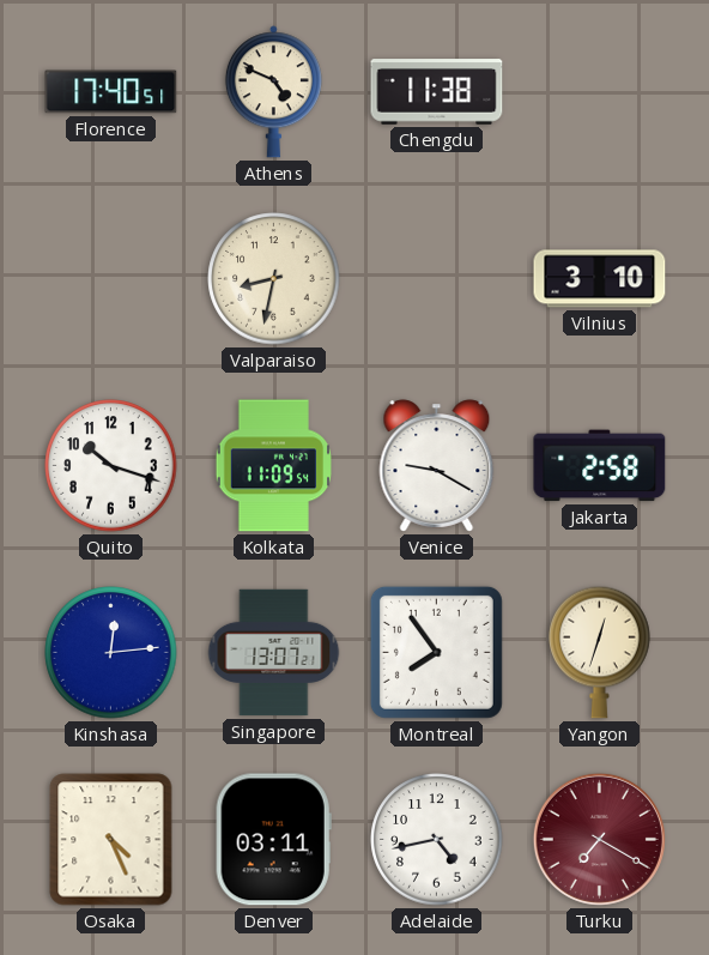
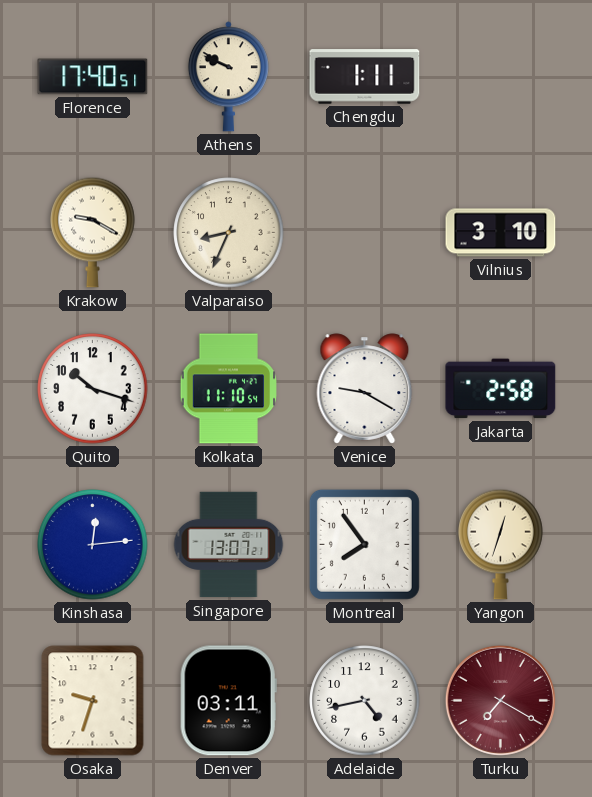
Athens: 4:49 -> 9:49
Chengdu: 11:38 -> 1:11
Krakow: none -> 9:20
Valparaiso: 8:32 -> 8:34
Kolkata: 11:09 -> 11:10
Osaka: 4:26 -> 9:33
